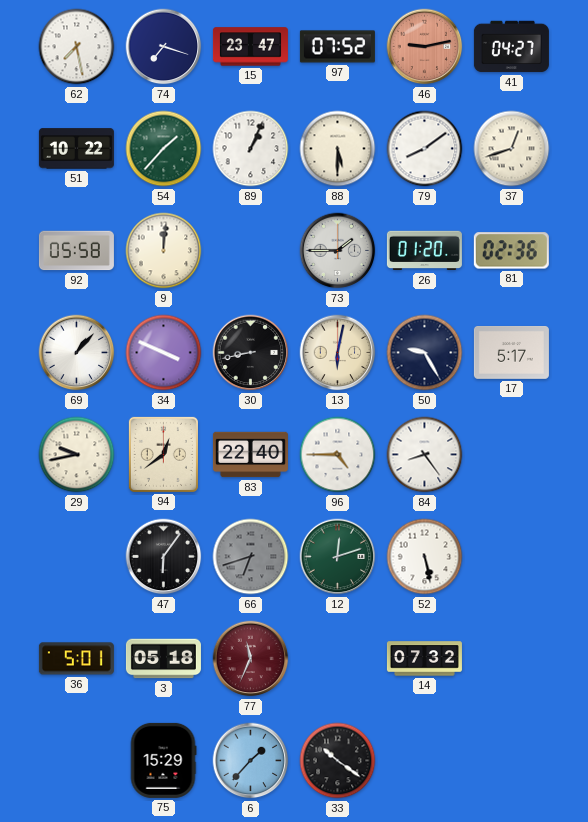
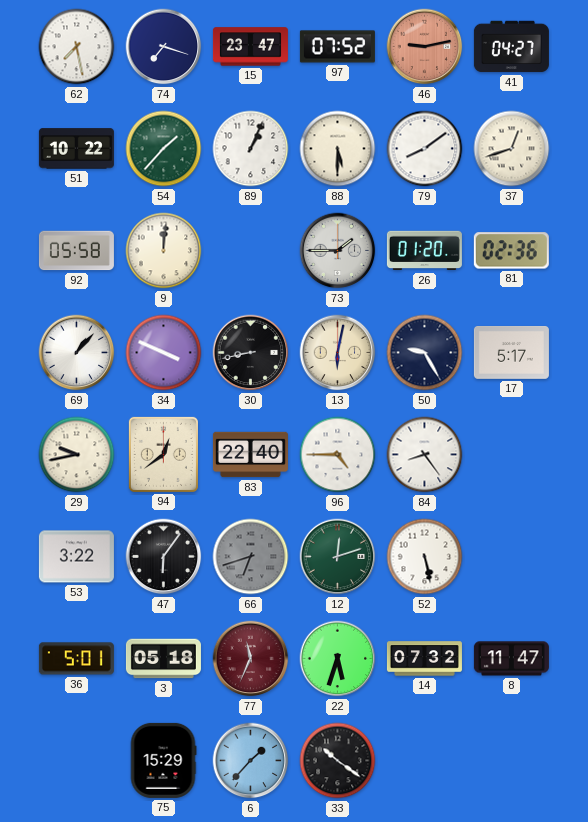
53: none -> 3:22
22: none -> 5:33
8: none -> 11:47
